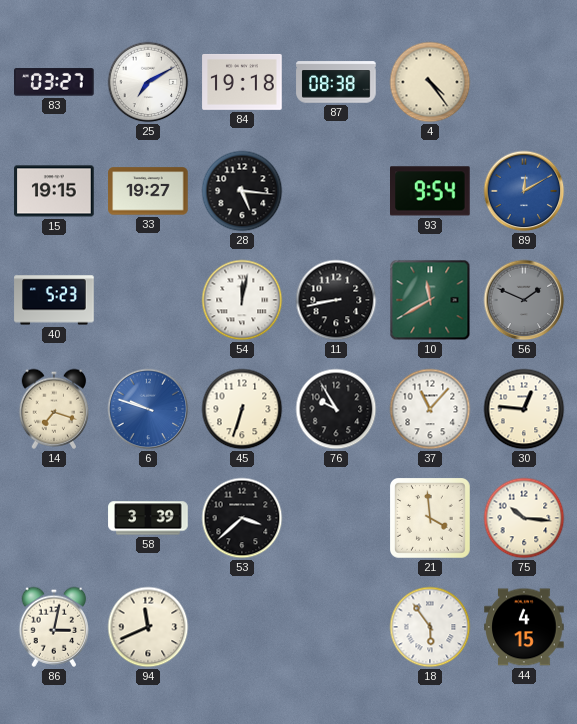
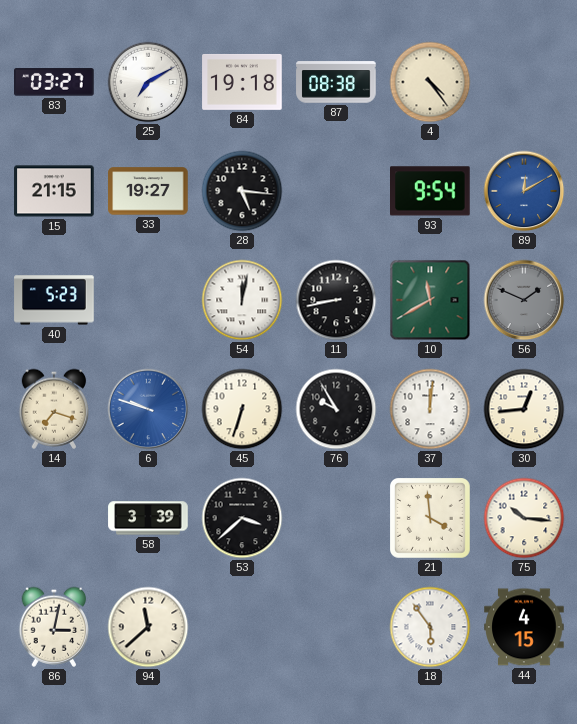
15: 19:15 -> 21:15
37: 11:07 -> 12:01
30: 12:46 -> 12:44
94: 11:41 -> 11:38
